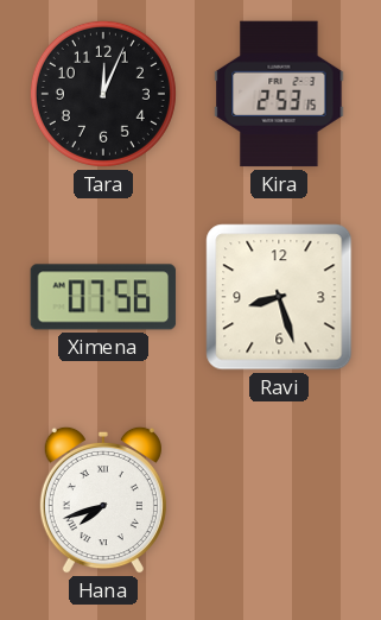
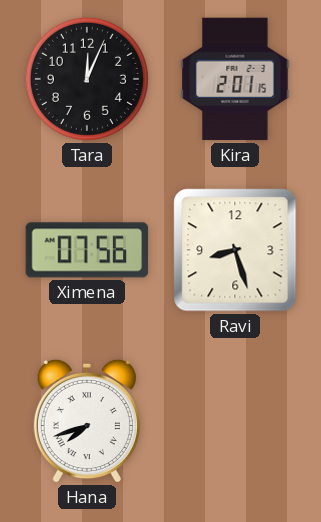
Kira: 2:53 -> 2:01
